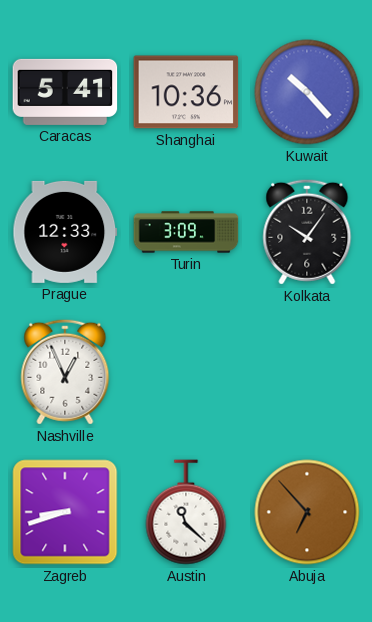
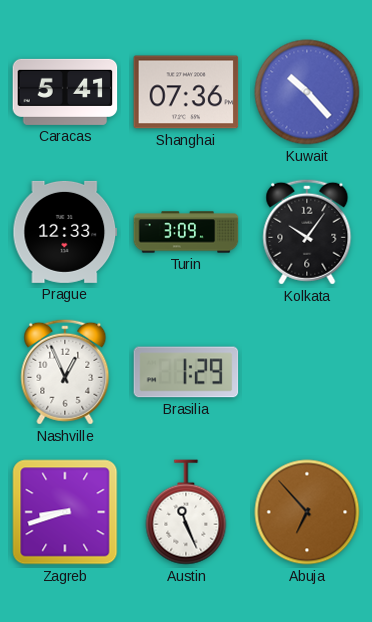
Shanghai: 10:36 -> 07:36
Brasilia: none -> 1:29
Austin: 11:22 -> 11:26
